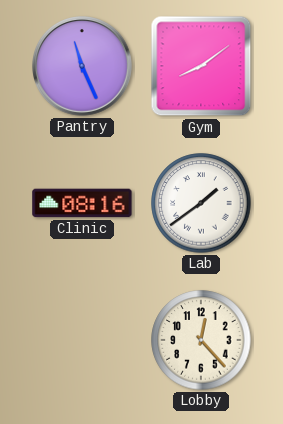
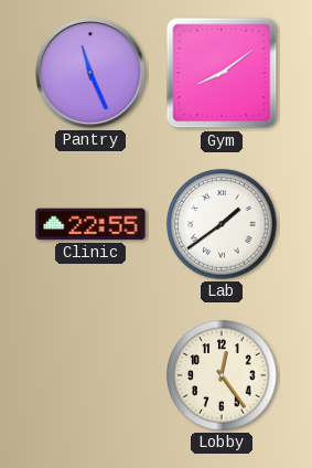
Clinic: 08:16 -> 22:55
Lobby: 12:23 -> 12:24
